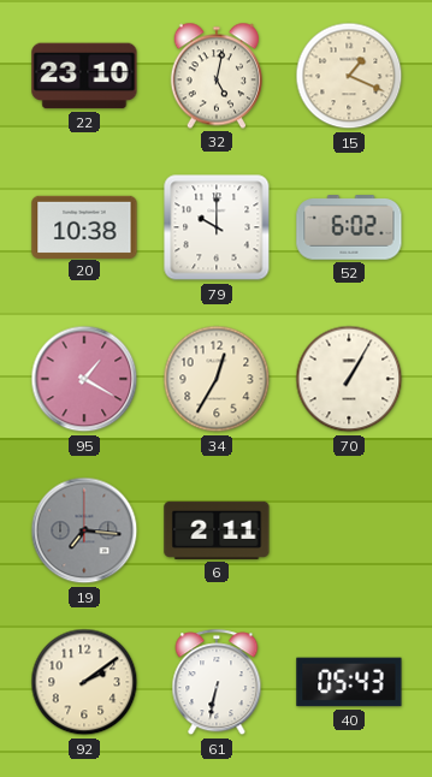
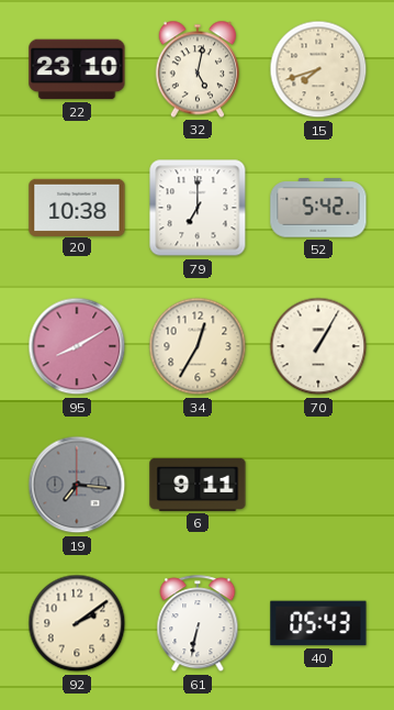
15: 1:19 -> 7:42
79: 10:00 -> 7:00
52: 6:02 -> 5:42
95: 1:20 -> 8:10
6: 2:11 -> 9:11
